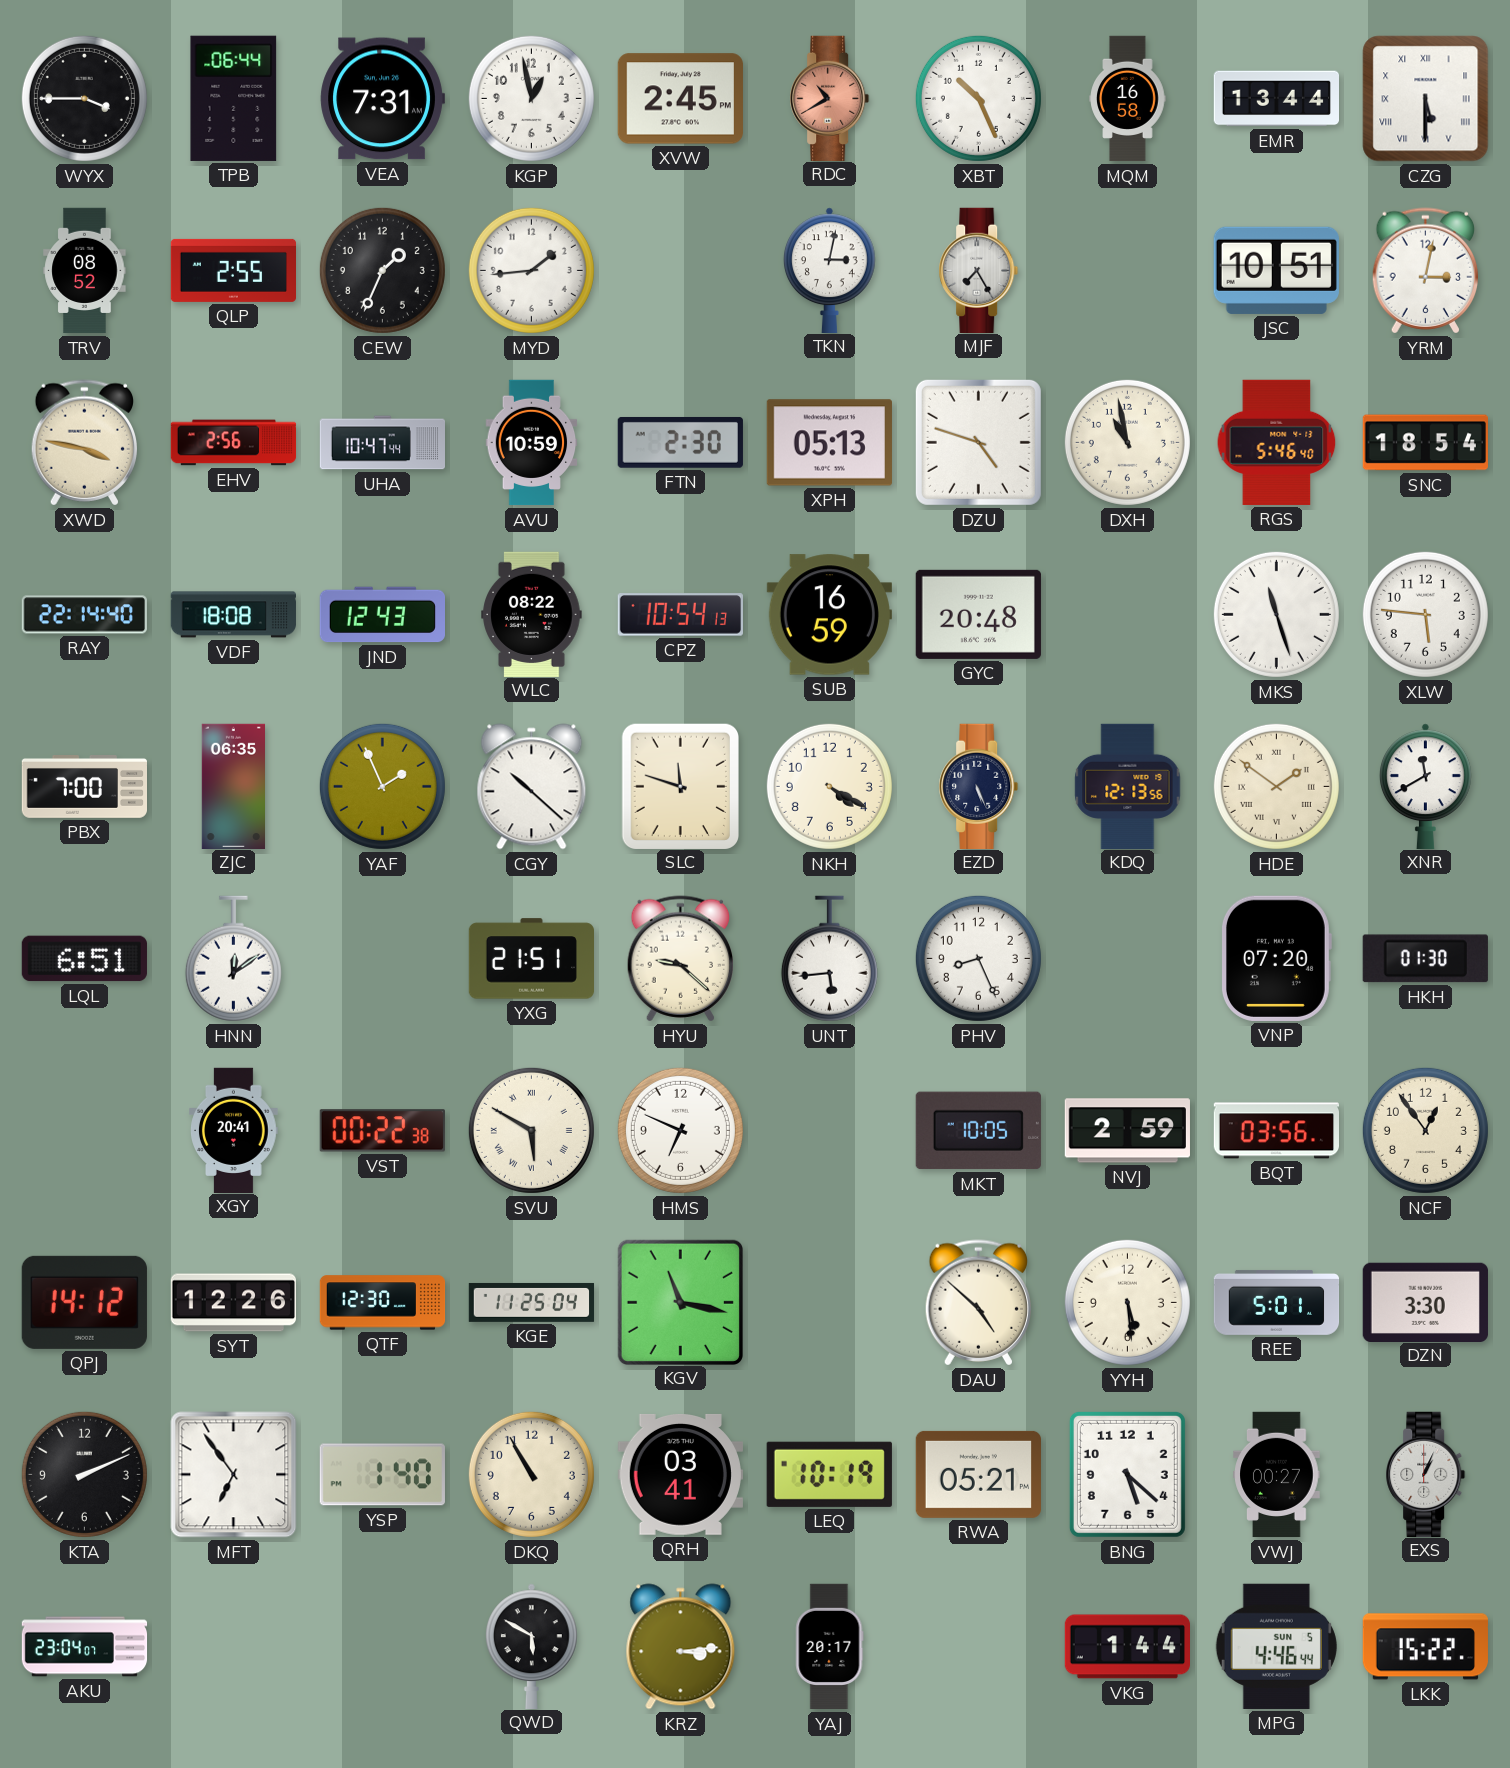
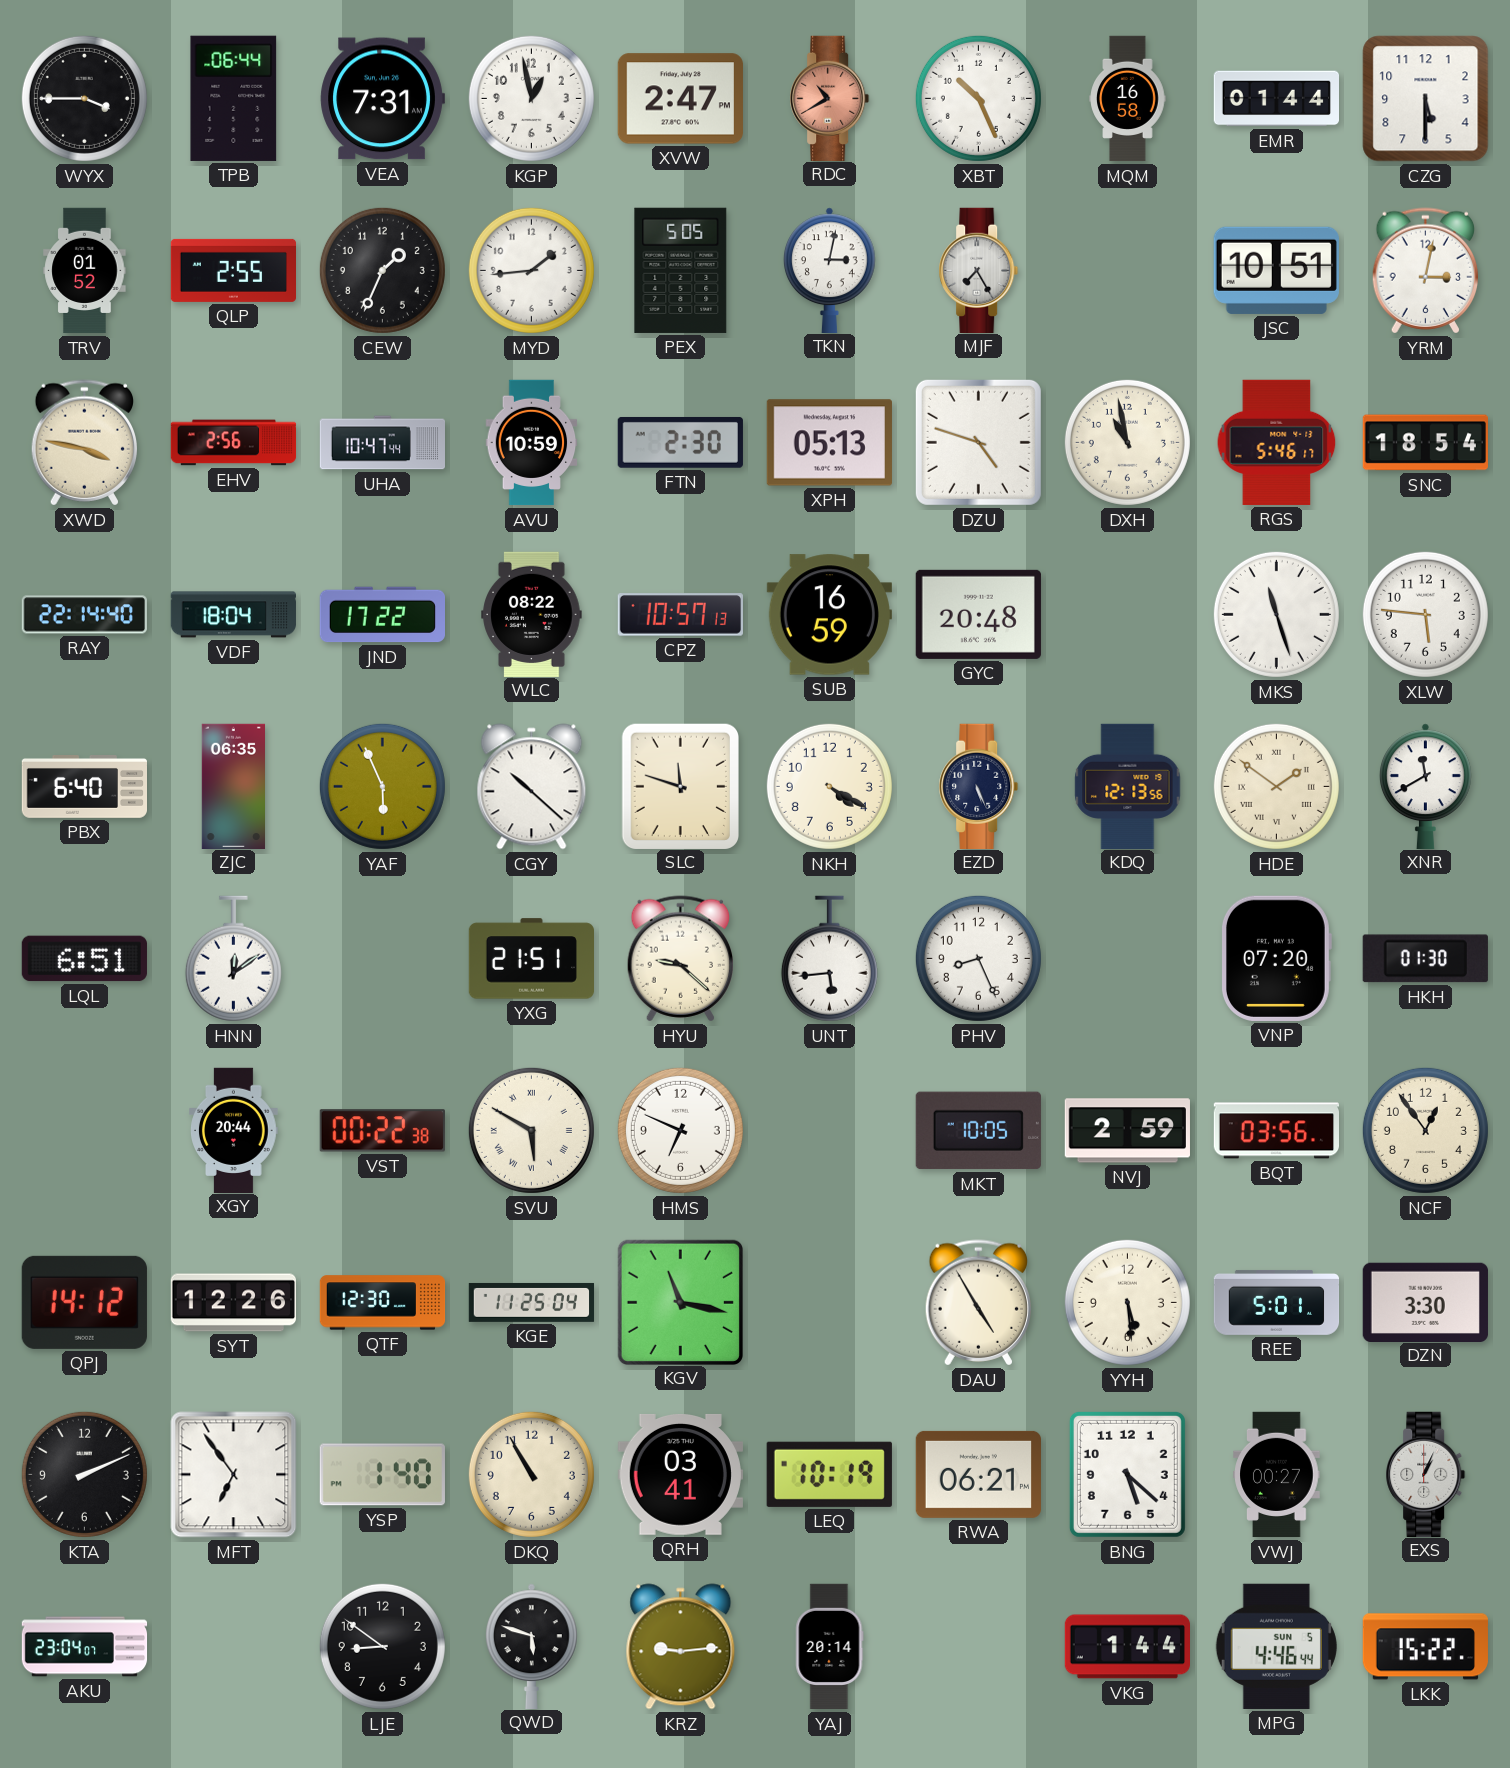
XVW: 2:45 -> 2:47
EMR: 13:44 -> 01:44
CZG numerals: Roman -> Arabic
TRV: 08:52 -> 01:52
PEX: none -> 5:05
RGS: 5:46:40 -> 5:46:17
VDF: 18:08 -> 18:04
JND: 12:43 -> 17:22
CPZ: 10:54 -> 10:57
PBX: 7:00 -> 6:40
YAF: 1:56 -> 5:56
XGY: 20:41 -> 20:44
DAU: 4:52 -> 4:55
RWA: 05:21 -> 06:21
LJE: none -> 8:51
QWD: 5:50 -> 5:48
KRZ: 3:14 -> 9:14
YAJ: 20:17 -> 20:14
